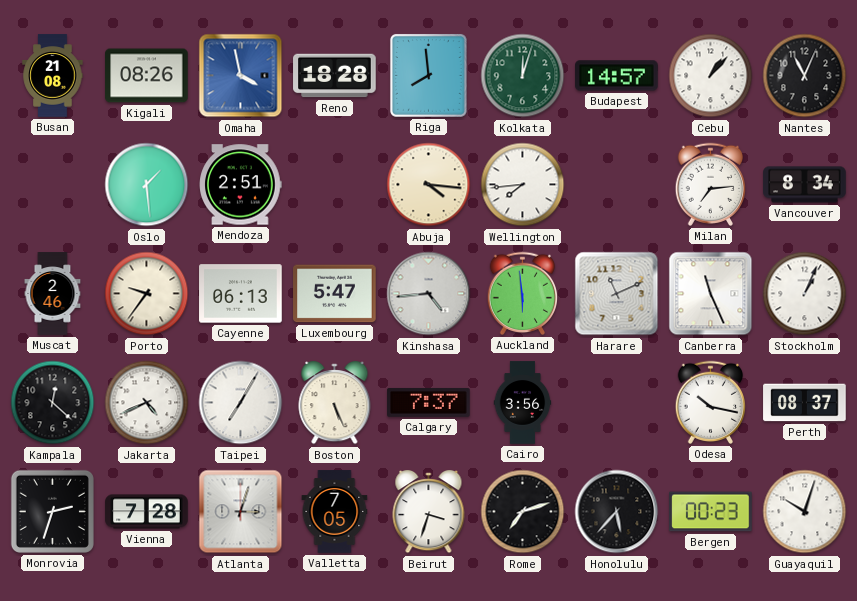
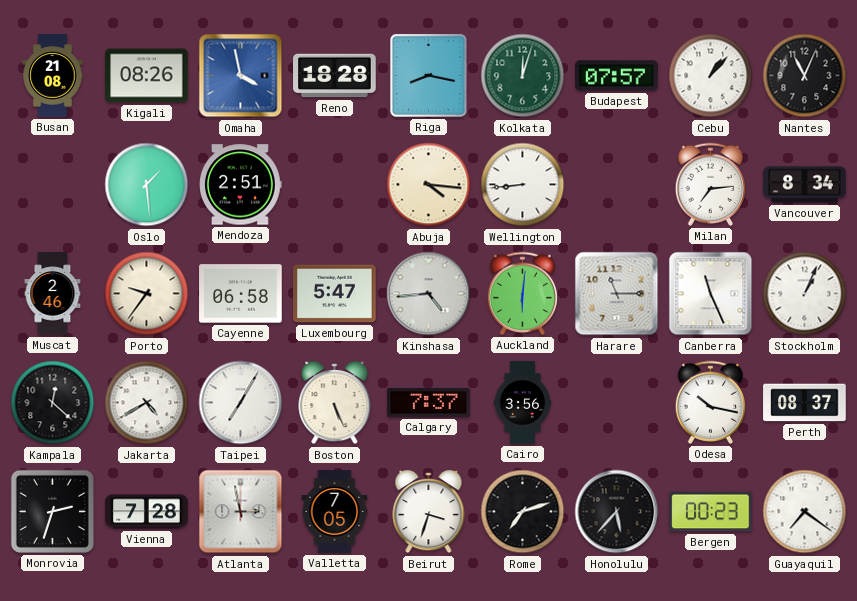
Riga: 7:59 -> 8:17
Budapest: 14:57 -> 07:57
Wellington: 7:44 -> 8:44
Cayenne: 06:13 -> 06:58
Auckland: 5:59 -> 6:01
Harare: 11:11 -> 11:15
Jakarta: 4:41 -> 4:40
Atlanta: 3:03 -> 2:58
Guayaquil: 10:03 -> 7:21
